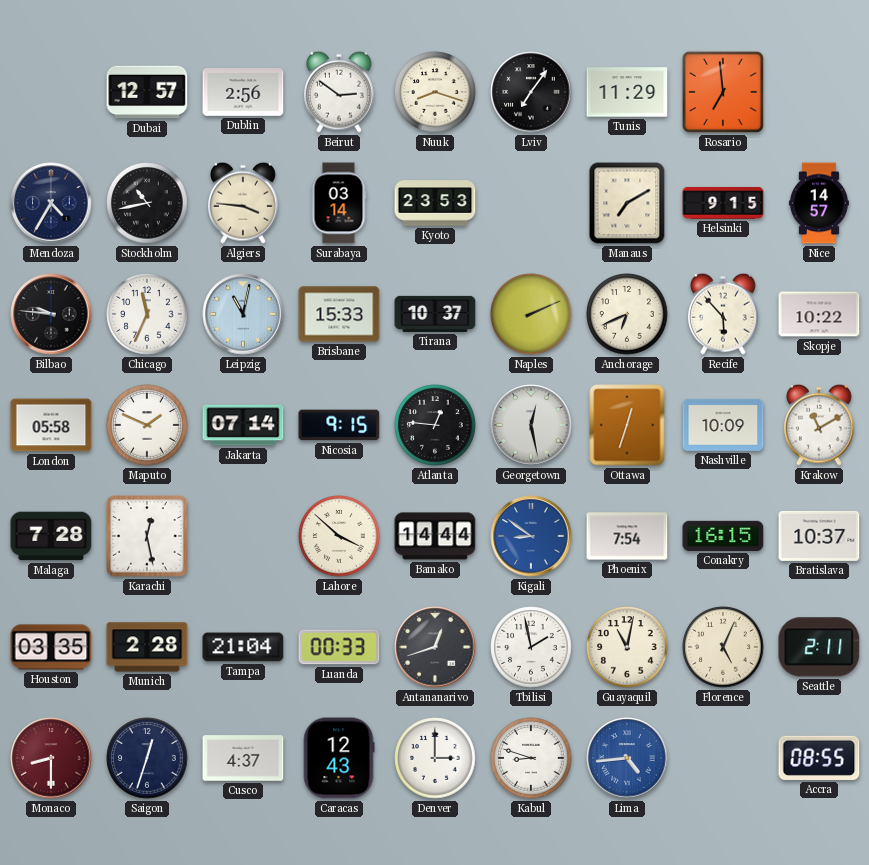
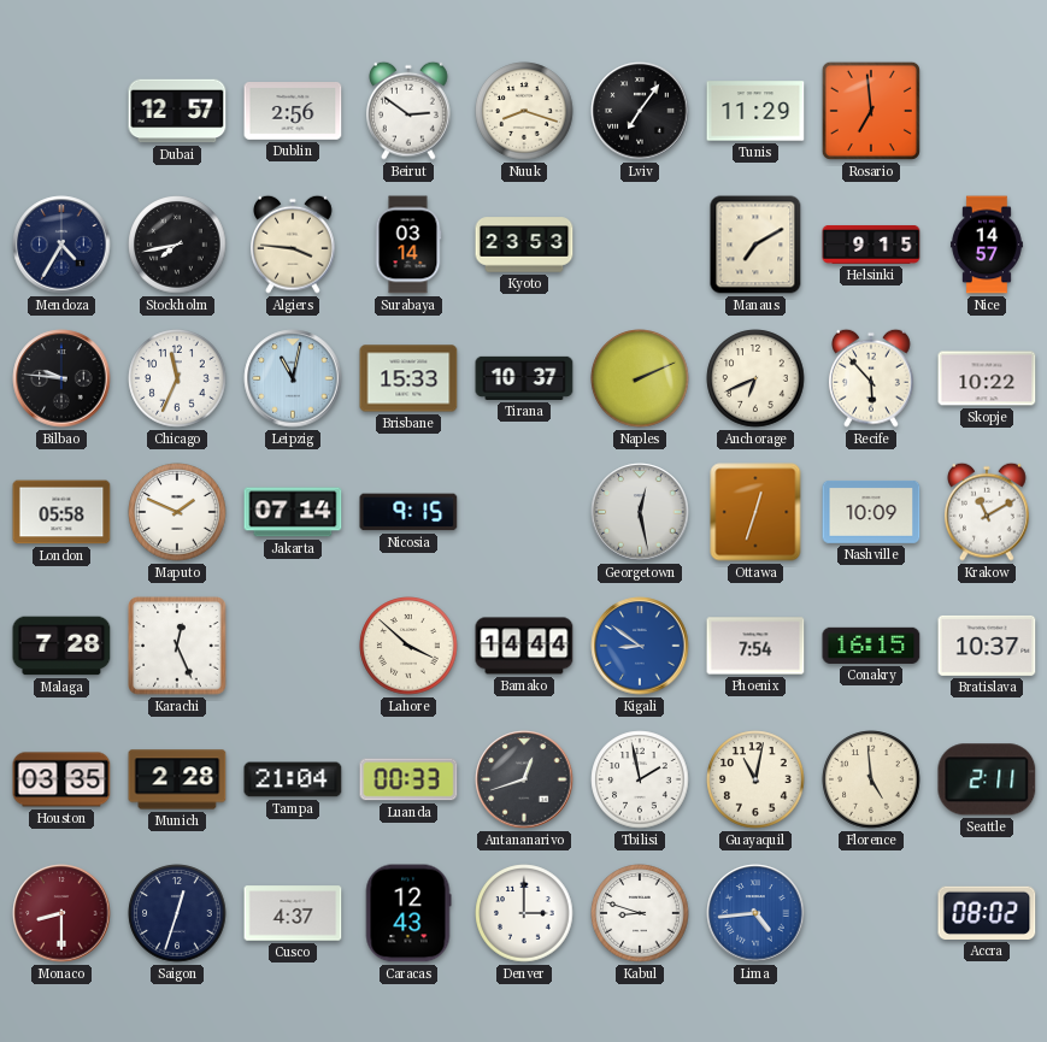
Stockholm: 10:43 -> 7:43
Atlanta: 12:46 -> none
Karachi: 12:28 -> 12:26
Florence: 5:04 -> 4:59
Accra: 08:55 -> 08:02
